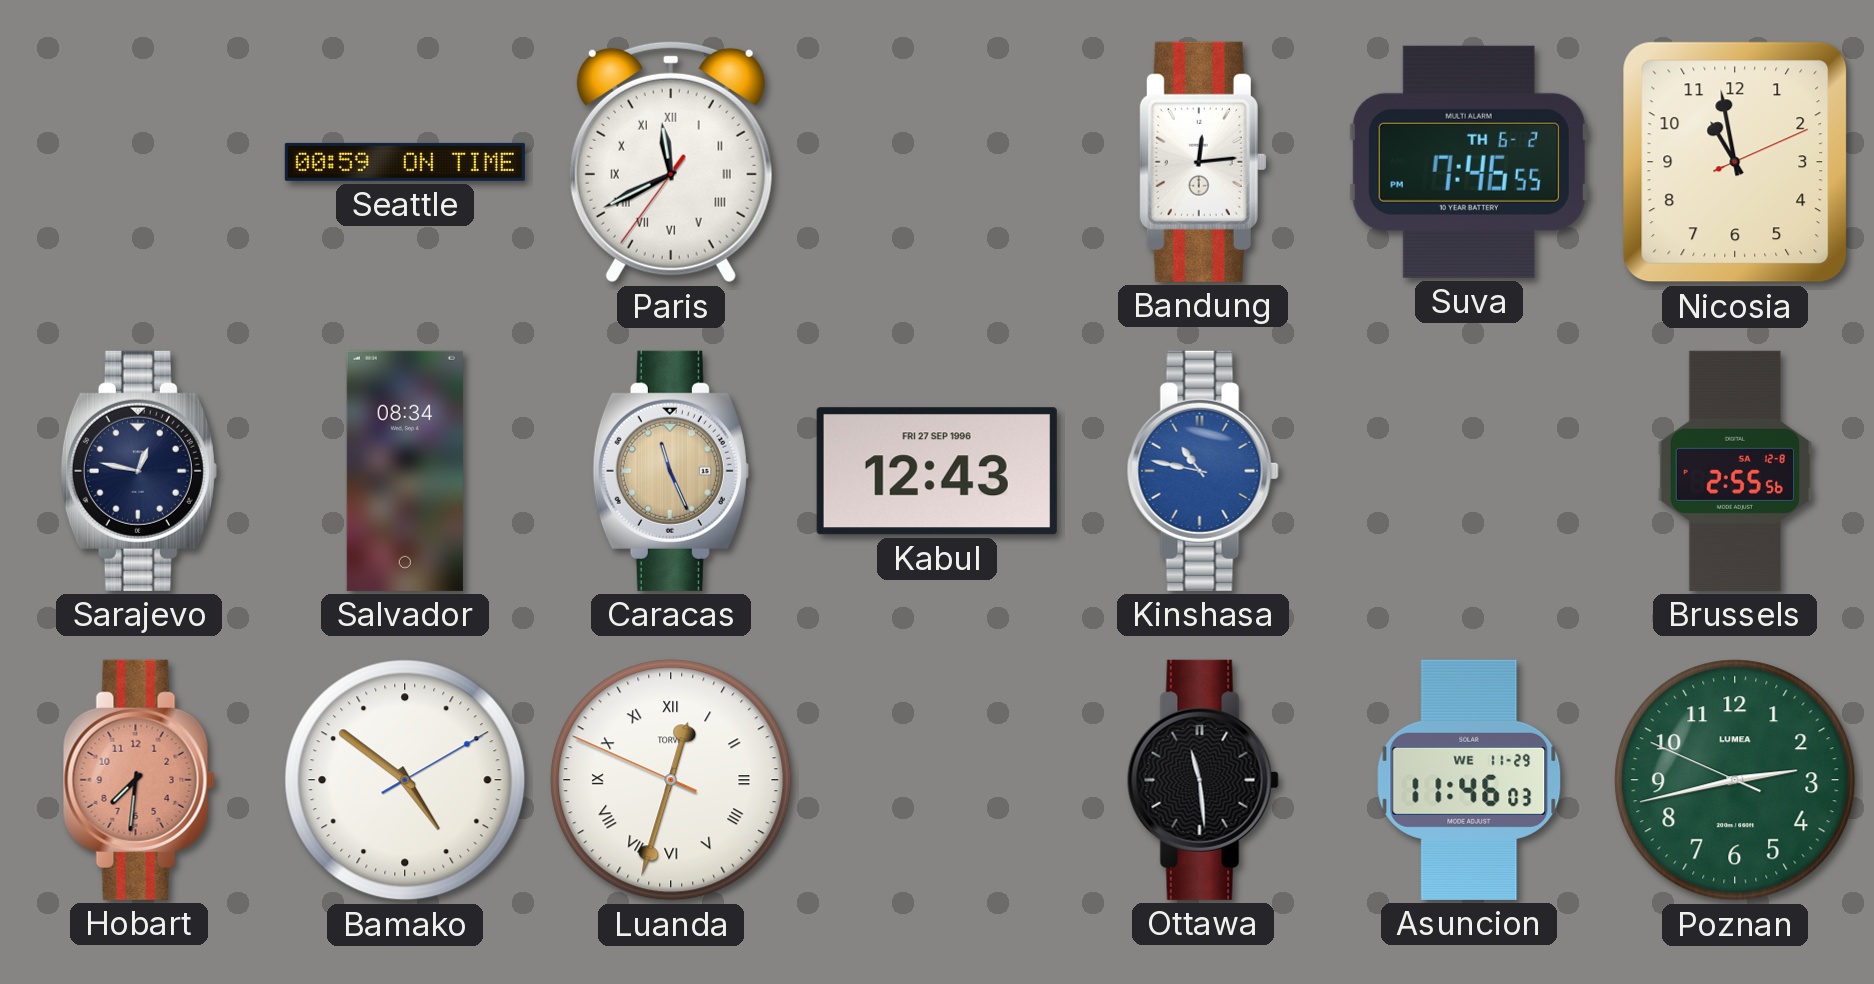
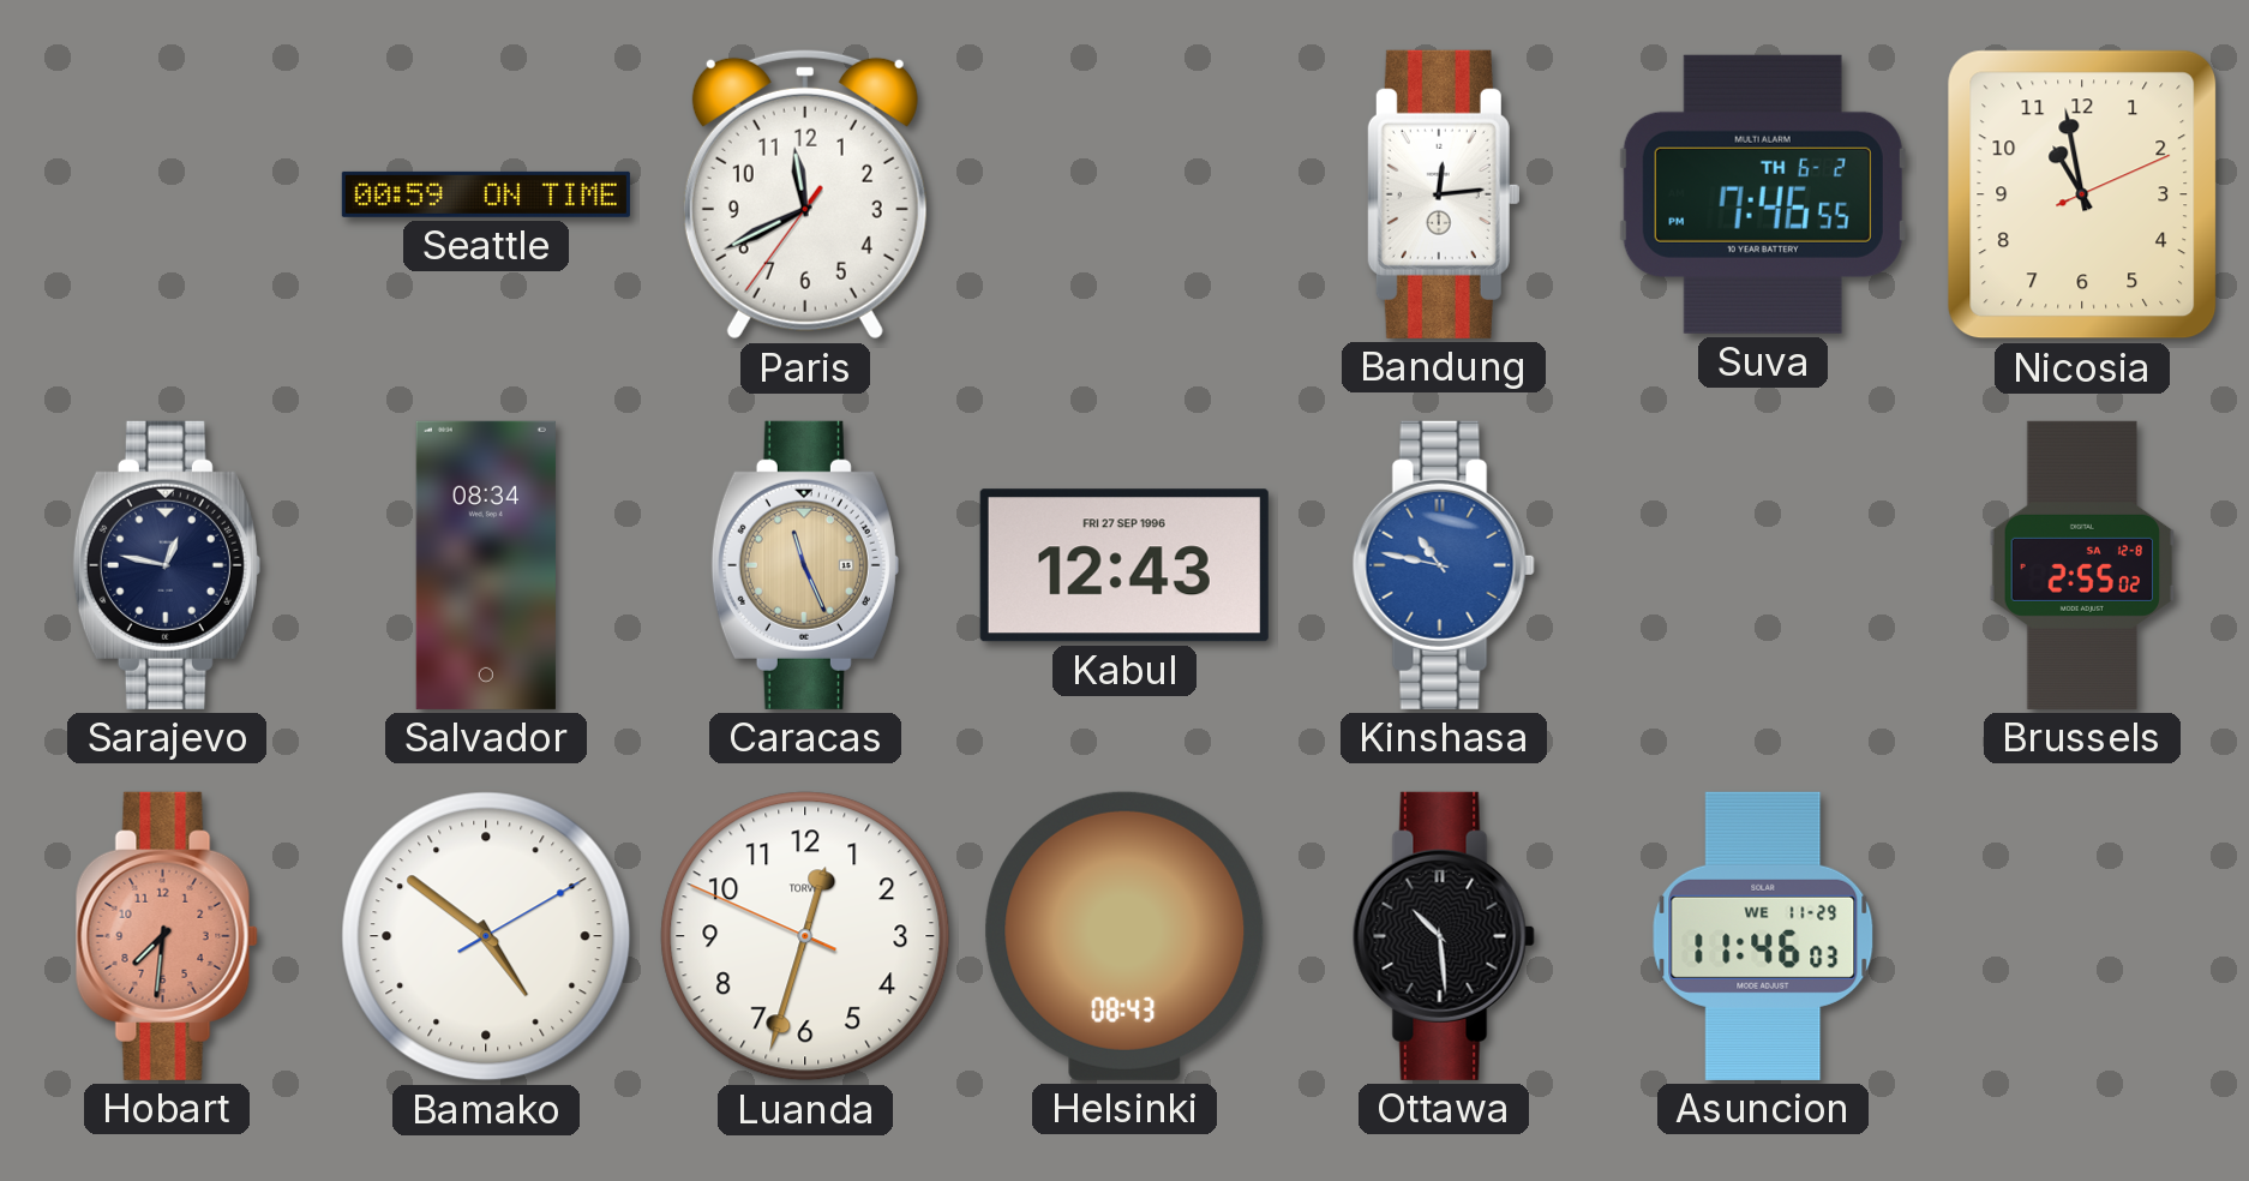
Paris numerals: Roman -> Arabic
Brussels: 2:55:56 -> 2:55:02
Luanda numerals: Roman -> Arabic
Helsinki: none -> 08:43
Ottawa: 11:29 -> 10:29
Poznan: 2:42 -> none
